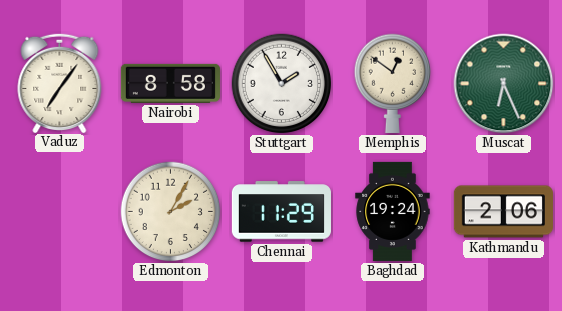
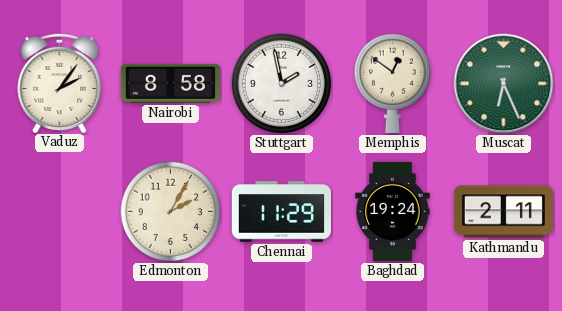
Vaduz: 7:06 -> 2:06
Stuttgart: 1:55 -> 1:58
Kathmandu: 2:06 -> 2:11
